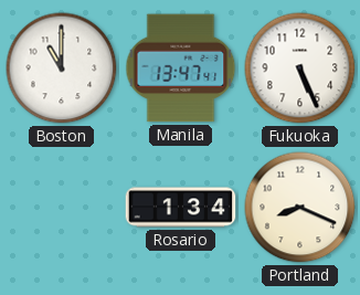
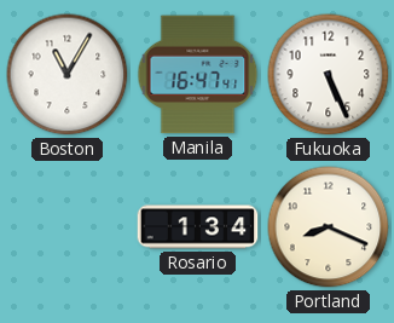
Boston: 11:00 -> 11:05
Manila: 13:47 -> 16:47
